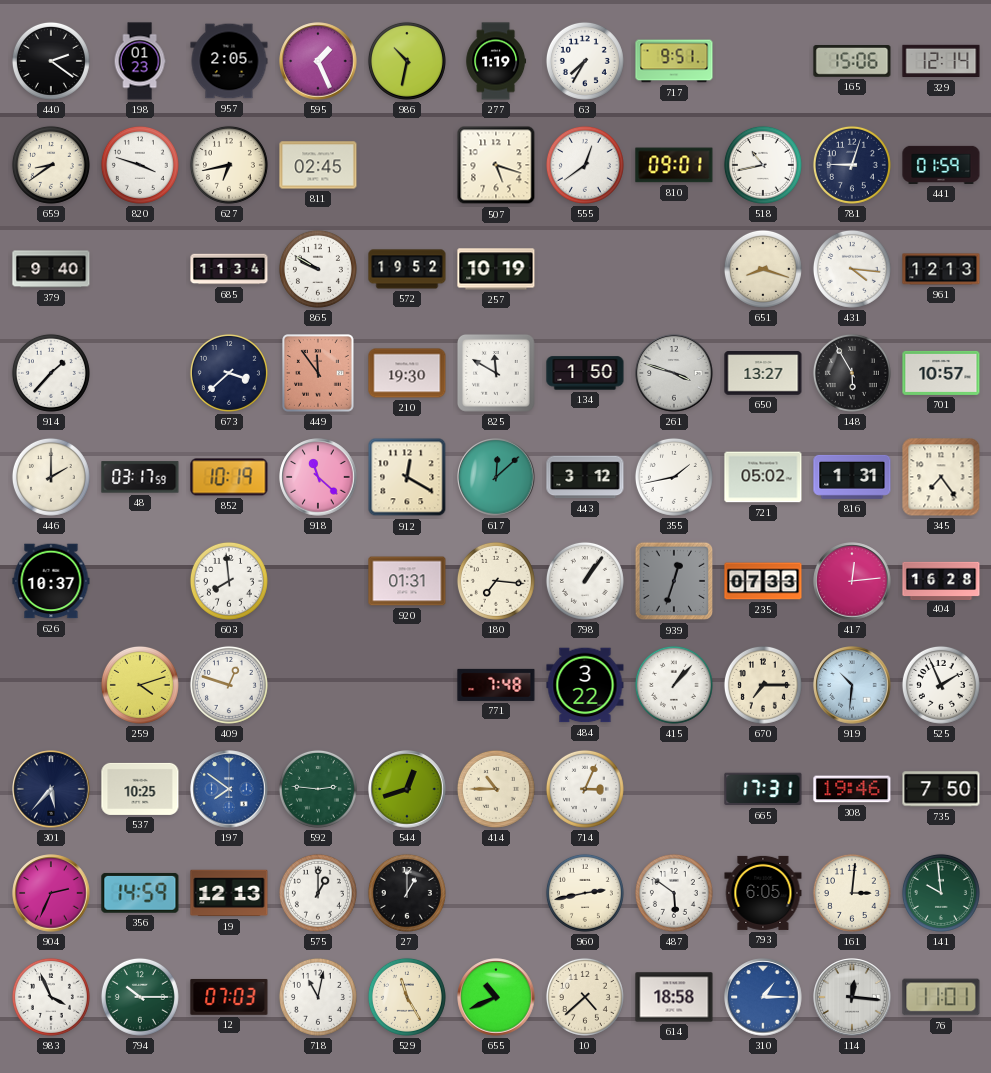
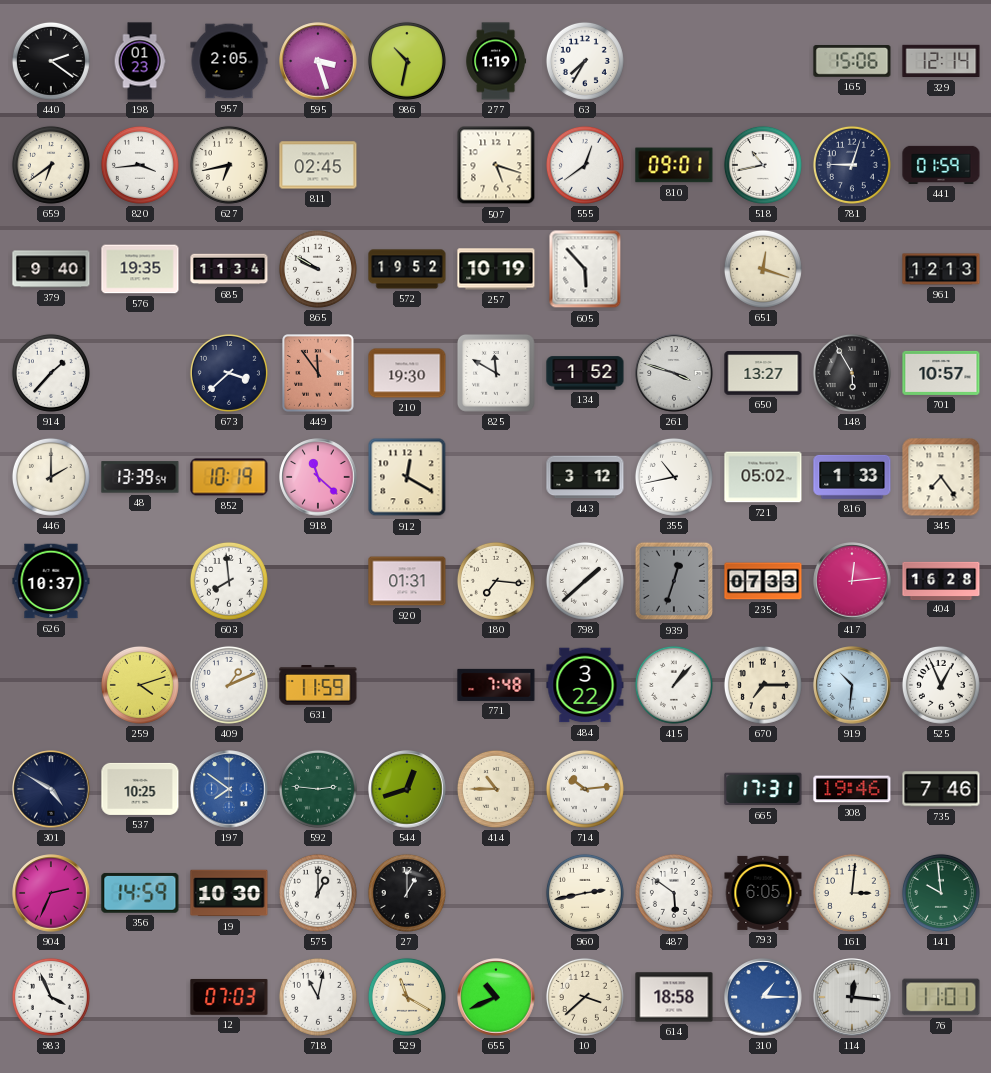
595: 1:26 -> 3:27
717: 9:51 -> none
659: 8:39 -> 6:39
820: 3:48 -> 3:44
576: none -> 19:35
605: none -> 5:53
651: 8:18 -> 12:18
431: 4:16 -> none
134: 1:50 -> 1:52
48: 03:17 -> 13:39
617: 12:08 -> none
355: 1:43 -> 10:43
816: 1:31 -> 1:33
798: 1:06 -> 1:38
409: 12:48 -> 1:11
631: none -> 11:59
525: 1:56 -> 12:56
301: 5:37 -> 4:50
714: 3:04 -> 10:14
735: 7:50 -> 7:46
19: 12:13 -> 10:30
794: 10:15 -> none
529: 11:25 -> 11:20
10: 4:38 -> 3:38
